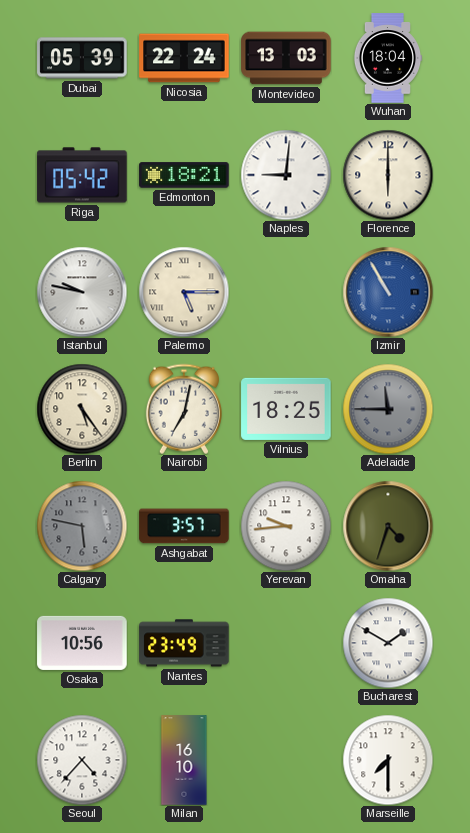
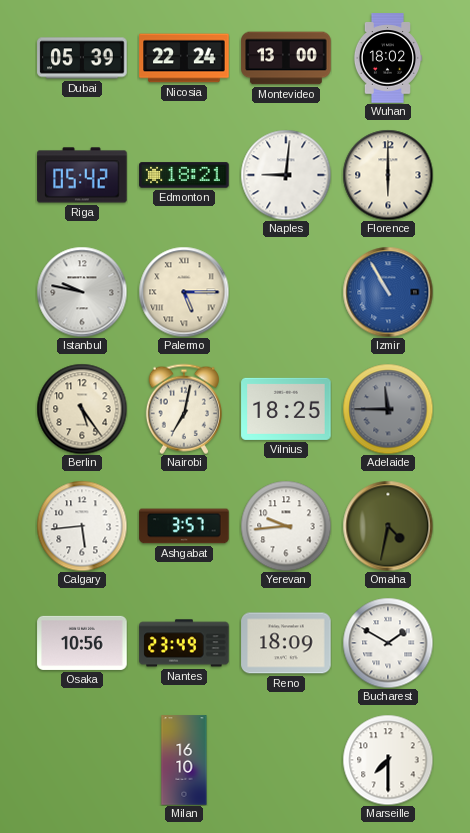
Montevideo: 13:03 -> 13:00
Wuhan: 18:04 -> 18:02
Calgary: 5:47 -> 5:44
Calgary dial: grey -> white
Omaha: 4:33 -> 4:32
Reno: none -> 18:09
Seoul: 4:37 -> none
